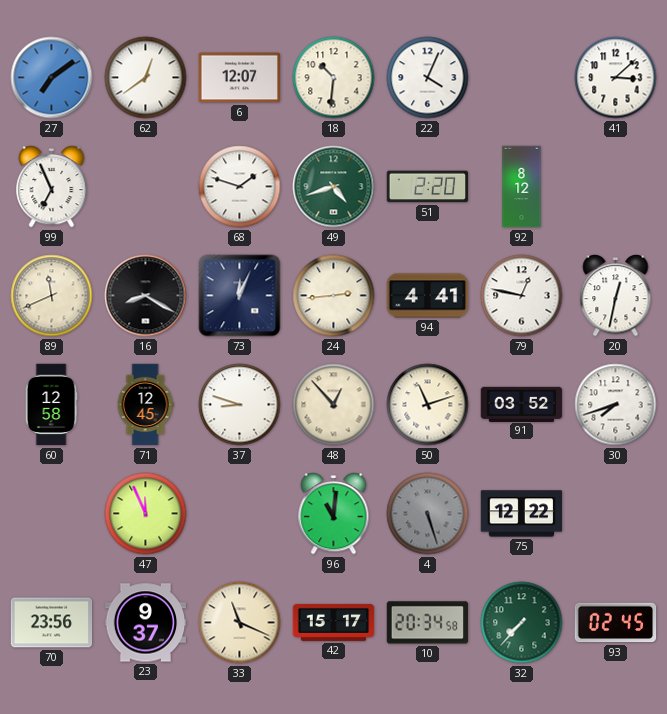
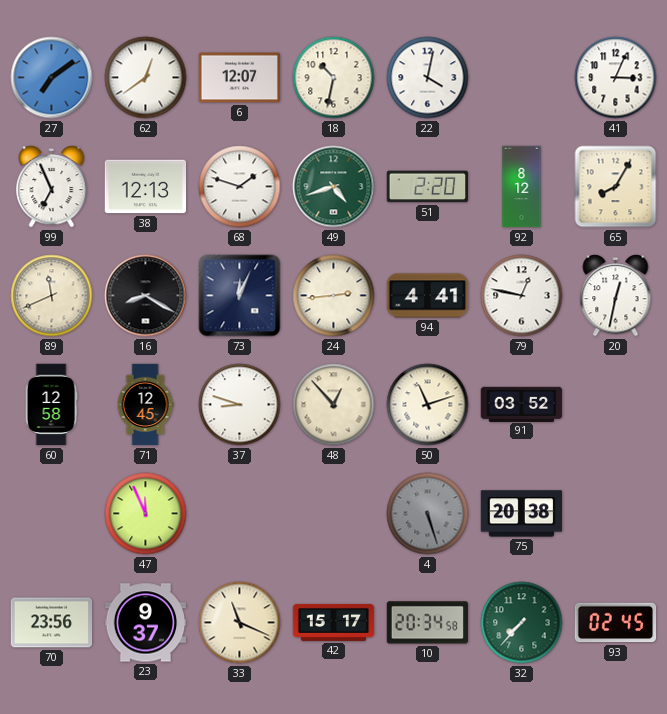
18: 10:31 -> 10:32
22: 4:04 -> 4:02
41: 3:08 -> 3:04
38: none -> 12:13
65: none -> 8:05
30: 7:42 -> none
96: 11:01 -> none
75: 12:22 -> 20:38
